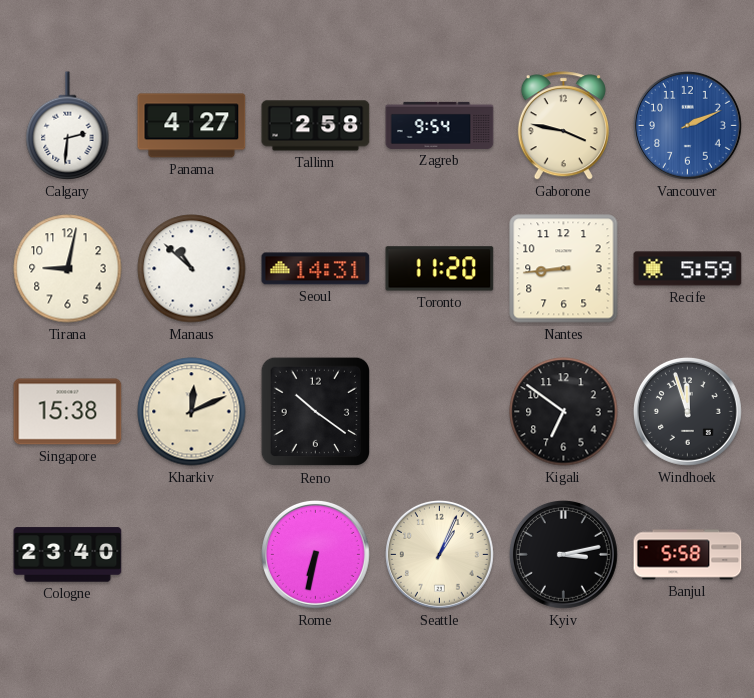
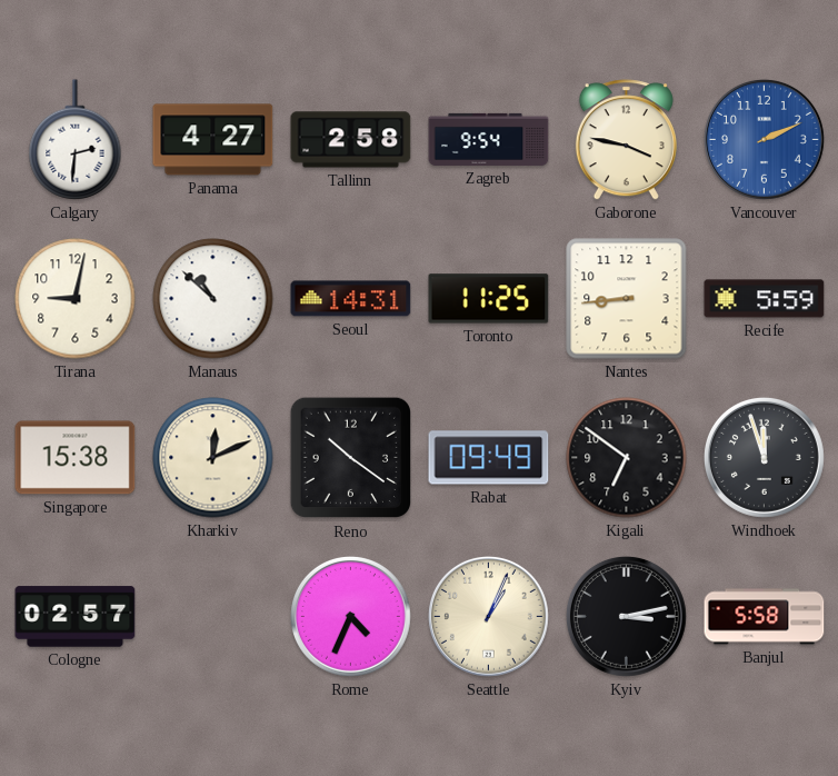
Toronto: 11:20 -> 11:25
Rabat: none -> 09:49
Cologne: 23:40 -> 02:57
Rome: 6:32 -> 4:34
